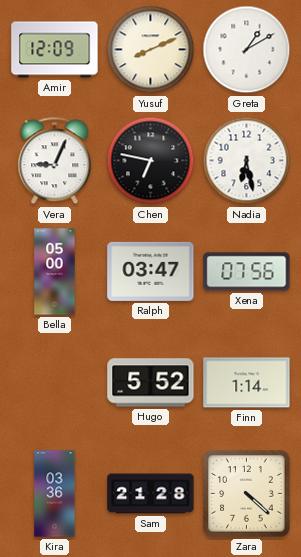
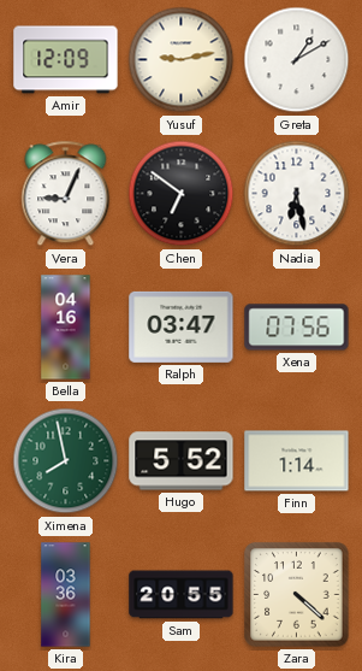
Yusuf: 8:11 -> 9:13
Chen: 6:47 -> 6:51
Bella: 05:00 -> 04:16
Ximena: none -> 7:58
Sam: 21:28 -> 20:55
